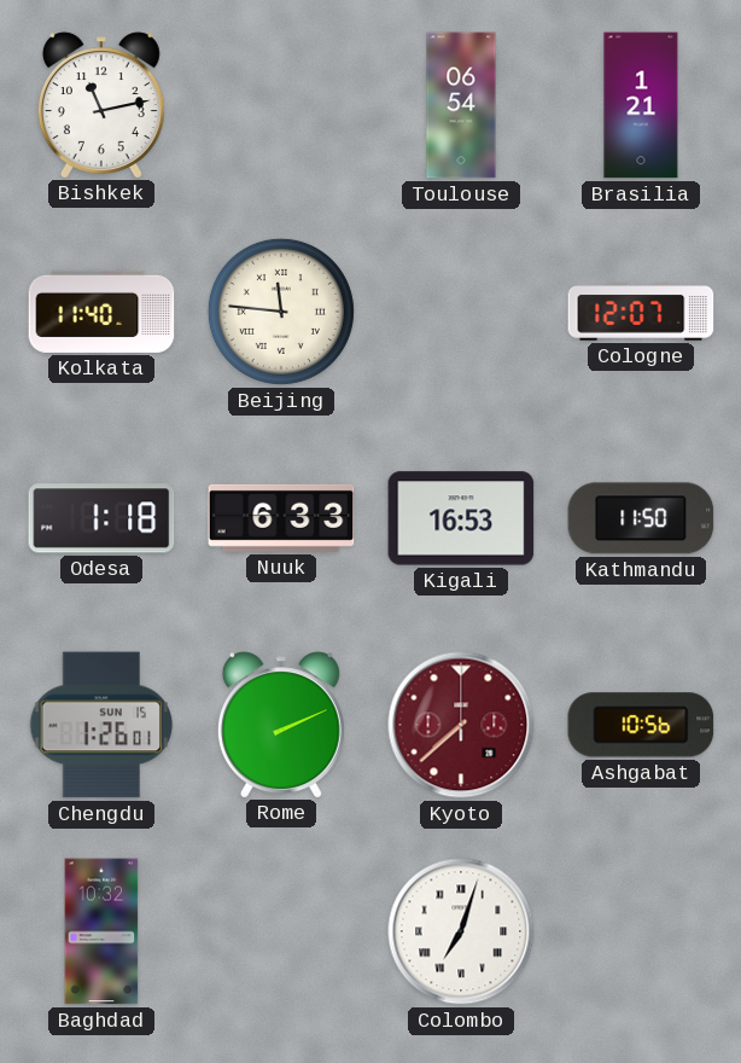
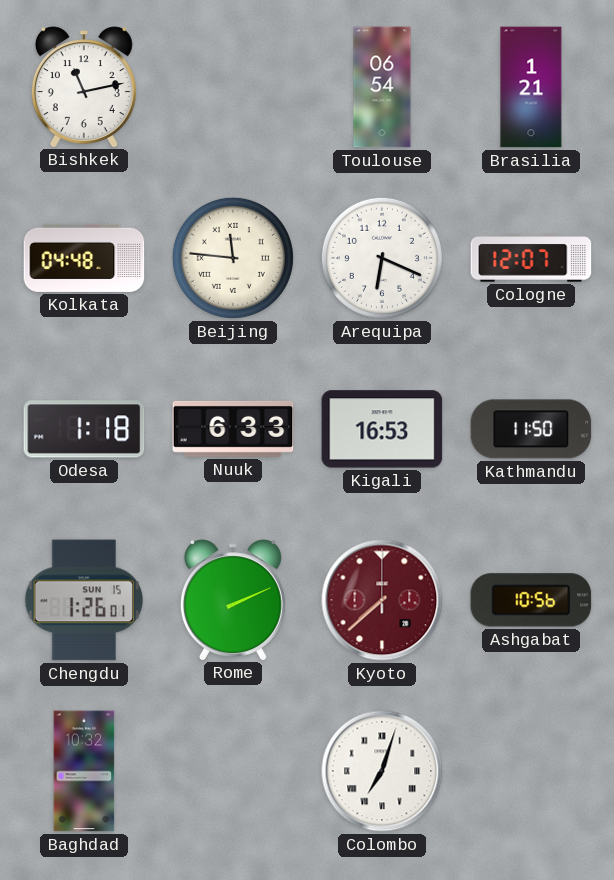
Kolkata: 11:40 -> 04:48
Arequipa: none -> 6:19
